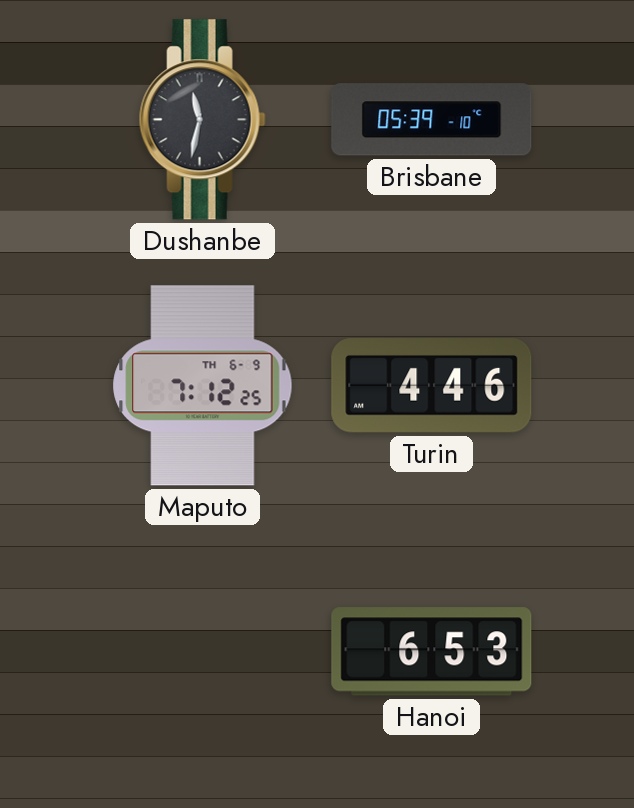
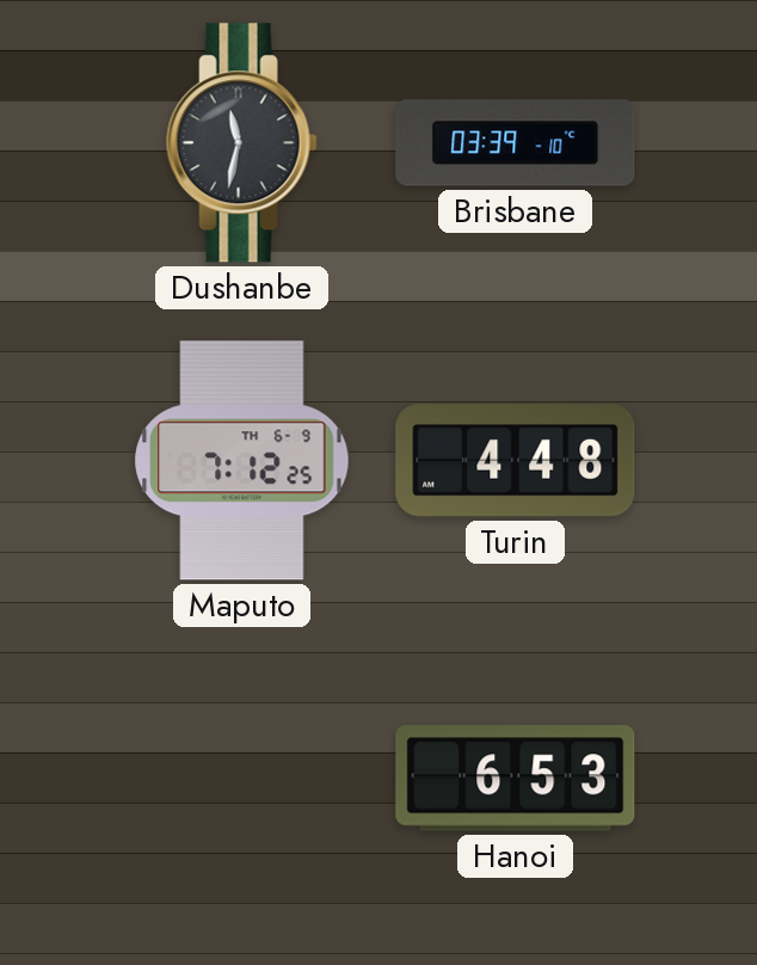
Brisbane: 05:39 -> 03:39
Turin: 4:46 -> 4:48
